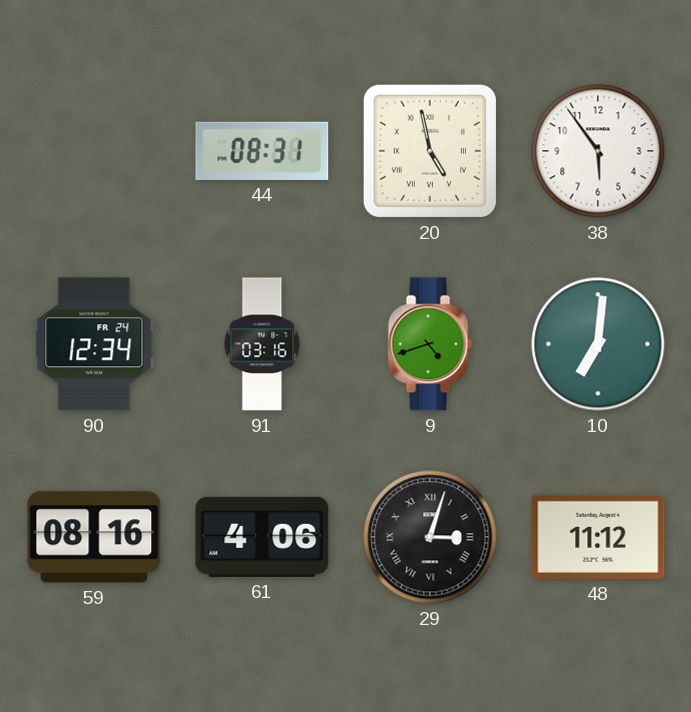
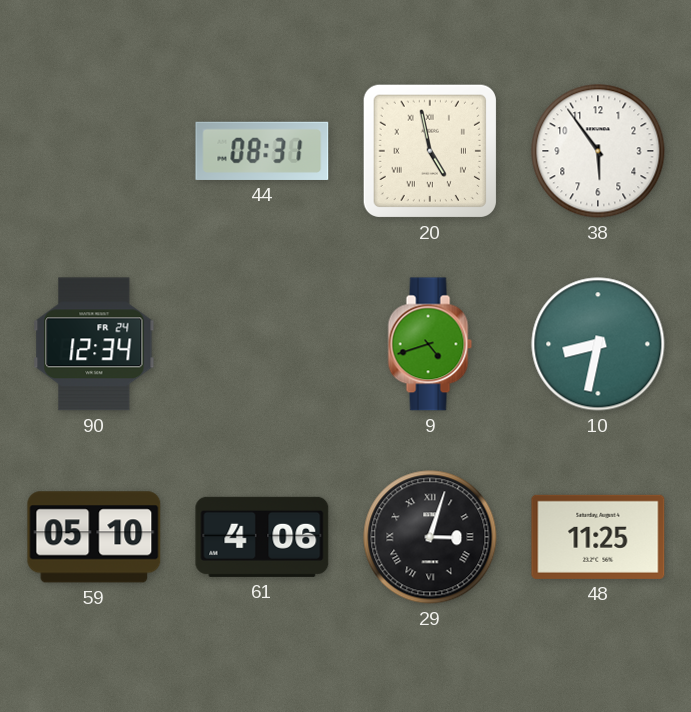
91: 03:16 -> none
10: 7:01 -> 8:32
59: 08:16 -> 05:10
48: 11:12 -> 11:25
